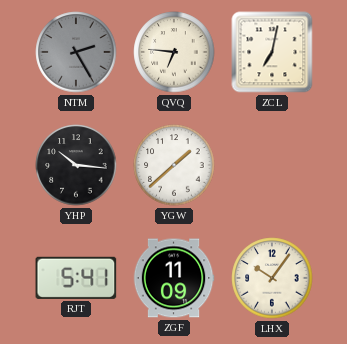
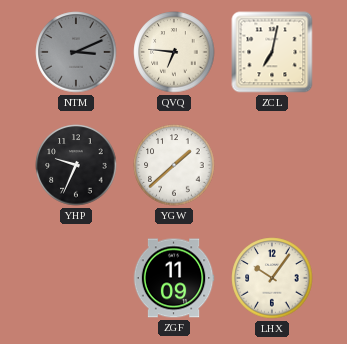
NTM: 2:25 -> 3:11
YHP: 10:16 -> 9:34
RJT: 5:41 -> none
